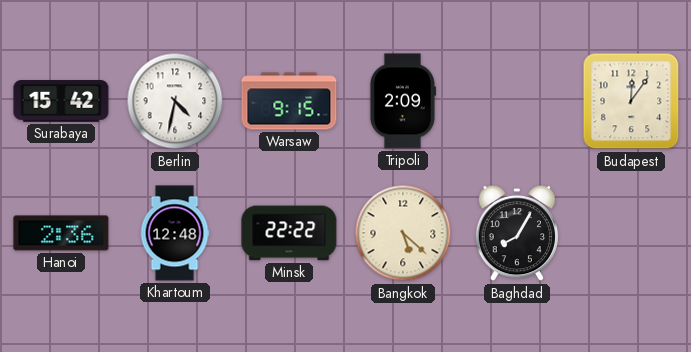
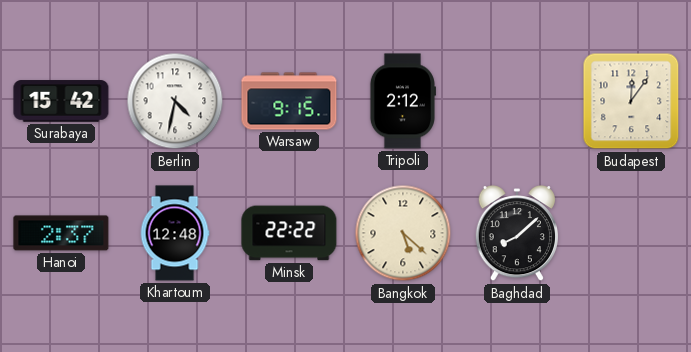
Tripoli: 2:09 -> 2:12
Hanoi: 2:36 -> 2:37
Baghdad: 8:05 -> 8:08
